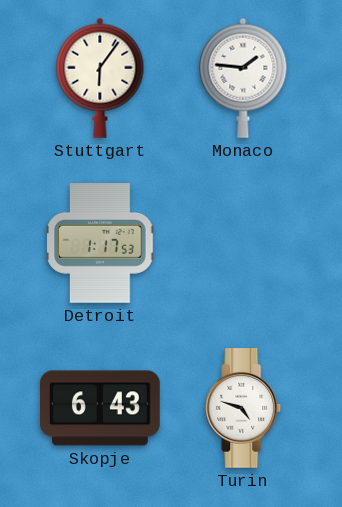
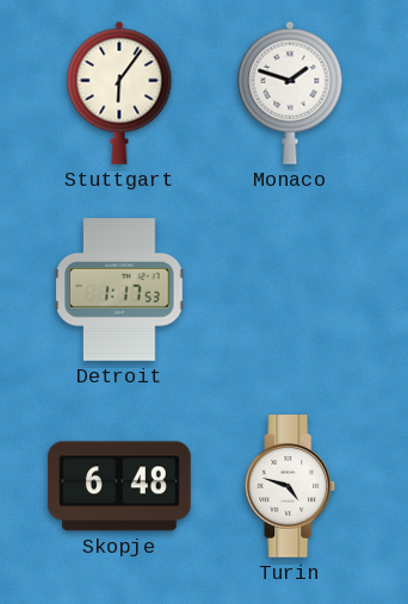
Monaco: 1:46 -> 1:48
Skopje: 6:43 -> 6:48
